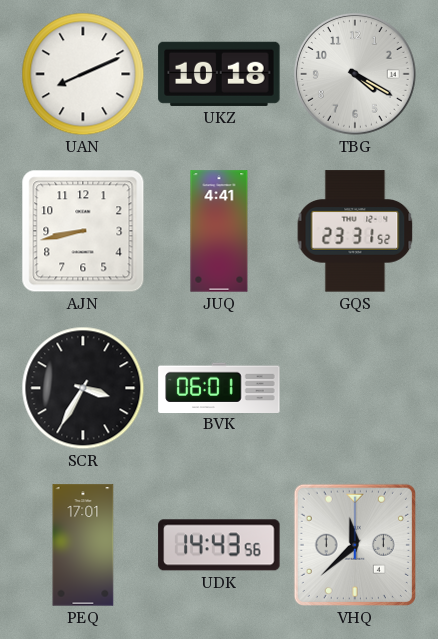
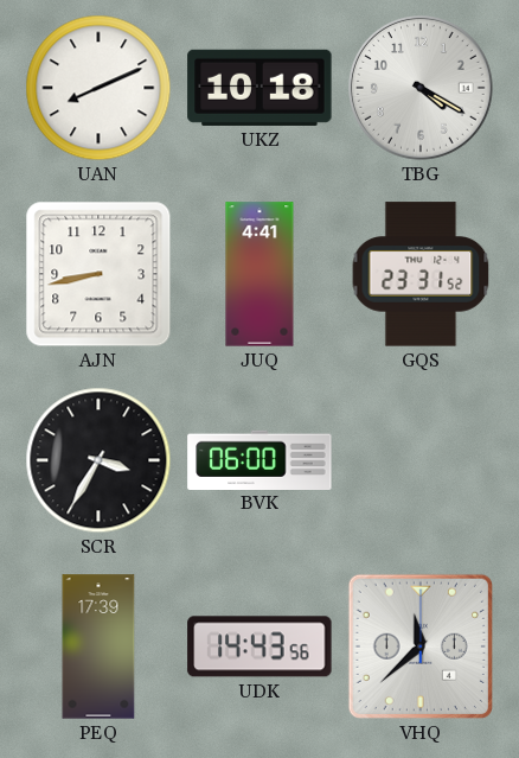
BVK: 06:01 -> 06:00
PEQ: 17:01 -> 17:39
